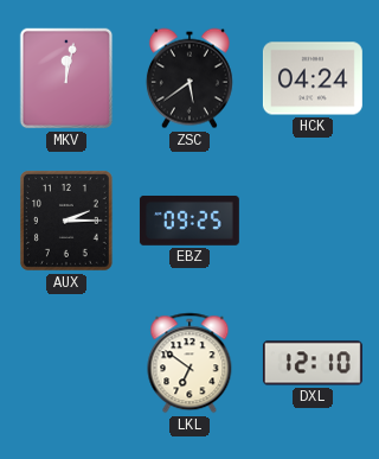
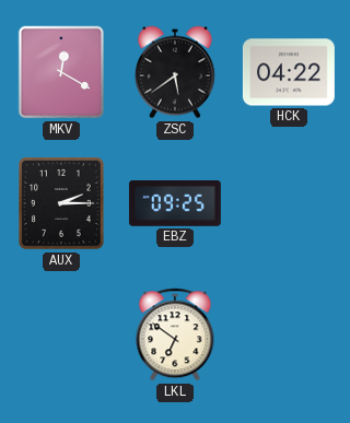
MKV: 12:02 -> 12:20
HCK: 04:24 -> 04:22
DXL: 12:10 -> none
